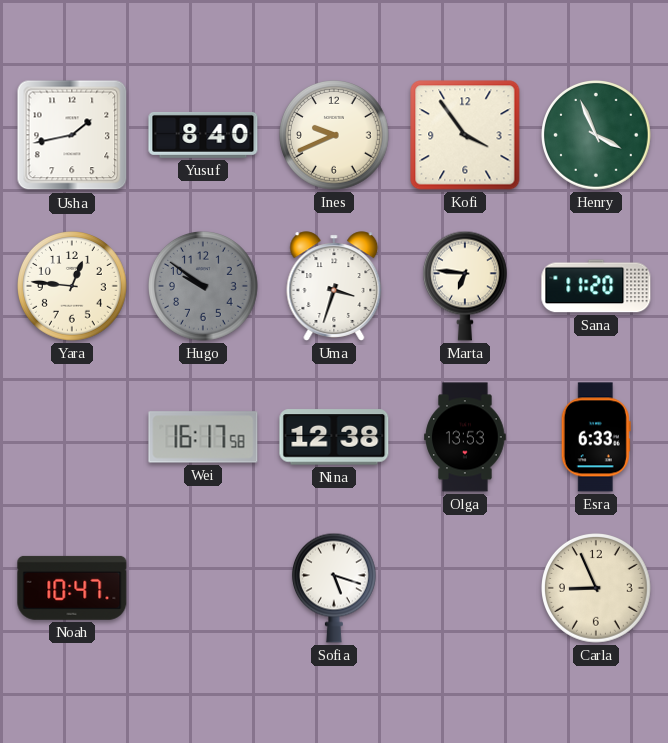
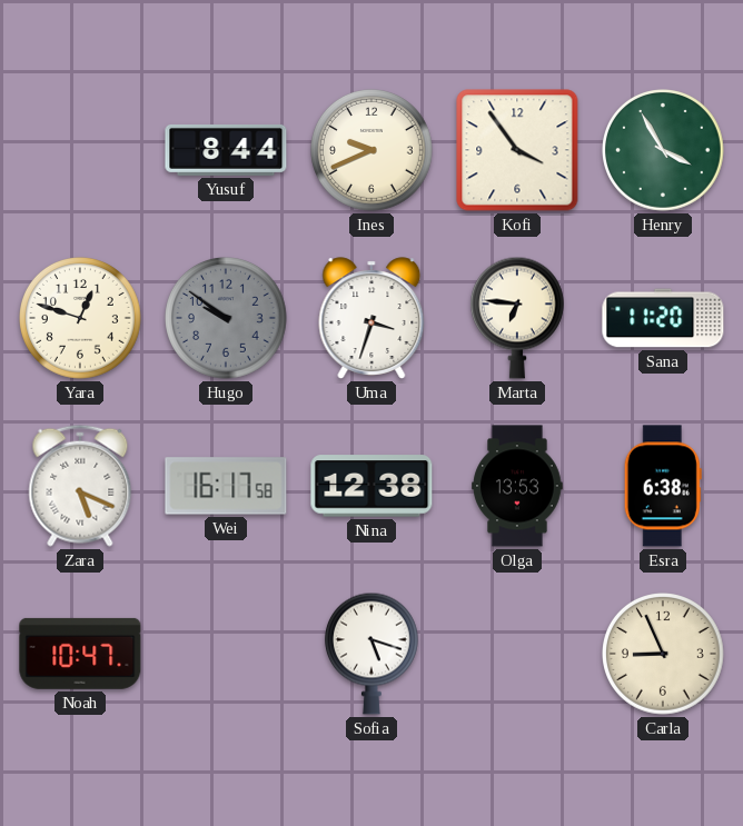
Usha: 1:43 -> none
Yusuf: 8:40 -> 8:44
Henry: 3:56 -> 3:55
Yara: 12:46 -> 12:48
Zara: none -> 5:19
Esra: 6:33 -> 6:38
